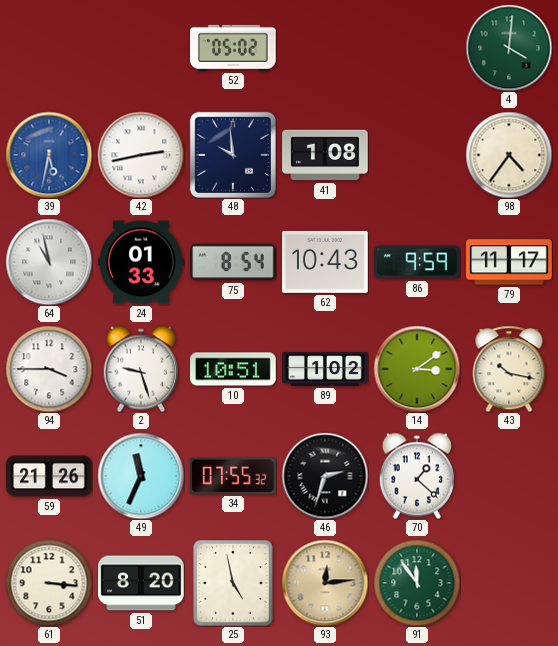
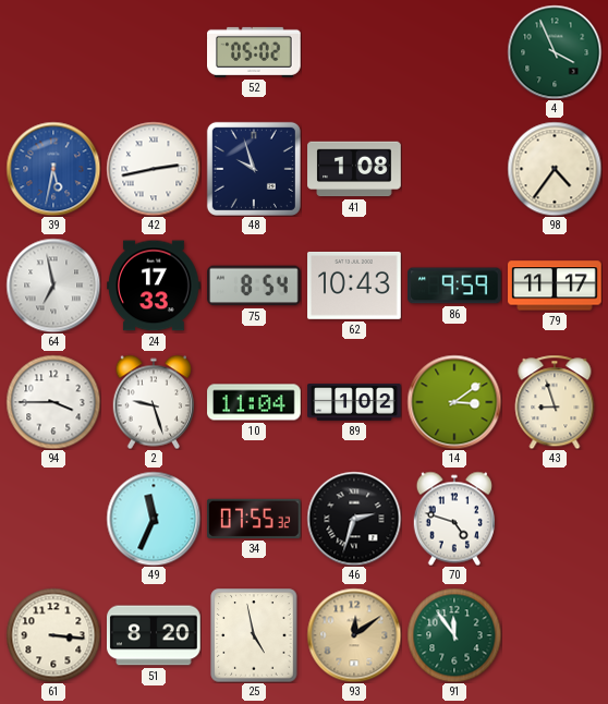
4: 4:01 -> 3:56
48: 9:59 -> 9:57
64: 10:58 -> 6:58
24: 01:33 -> 17:33
10: 10:51 -> 11:04
43: 10:17 -> 8:57
59: 21:26 -> none
70: 1:22 -> 4:48
93: 12:14 -> 12:09
